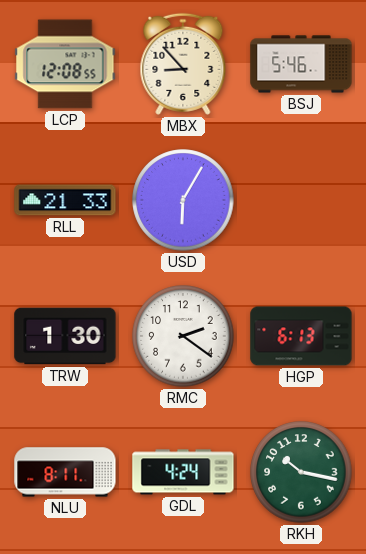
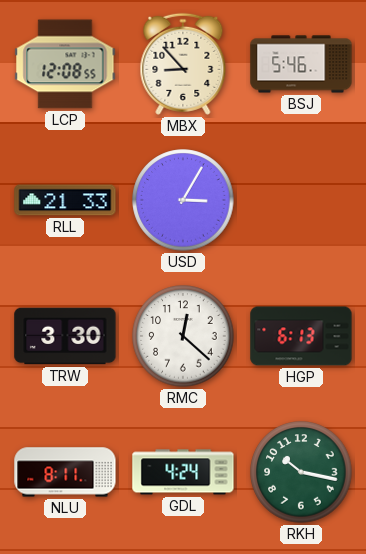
USD: 6:05 -> 3:05
TRW: 1:30 -> 3:30
RMC: 2:21 -> 12:22
